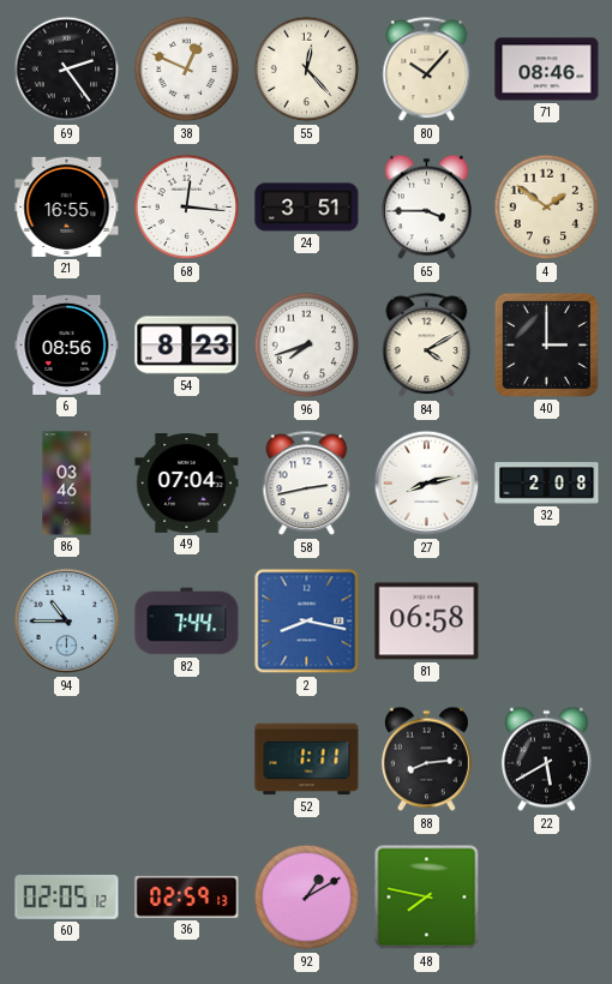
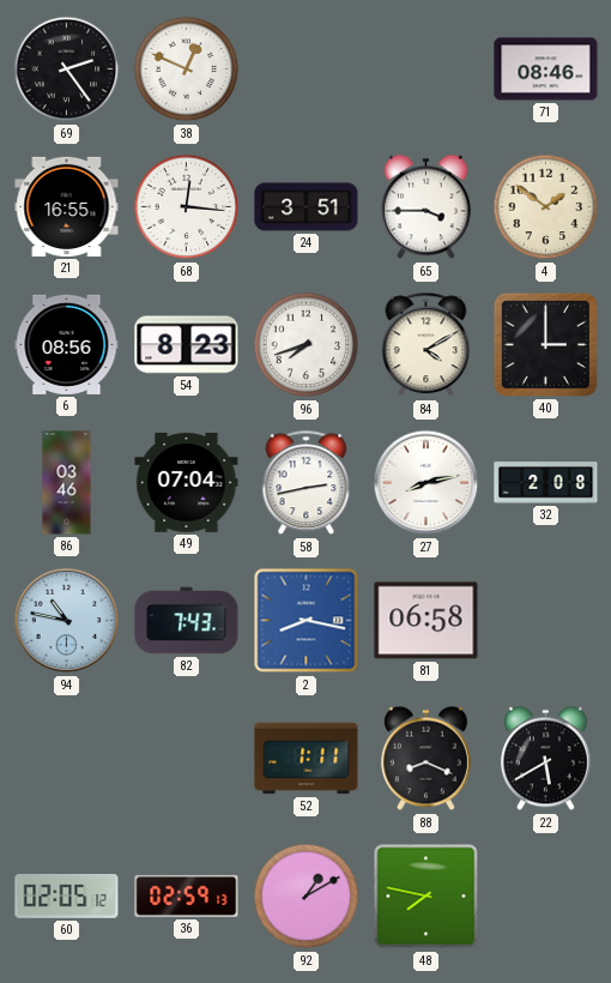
55: 12:23 -> none
80: 10:07 -> none
94: 10:45 -> 10:47
82: 7:44 -> 7:43
88: 8:14 -> 8:19
